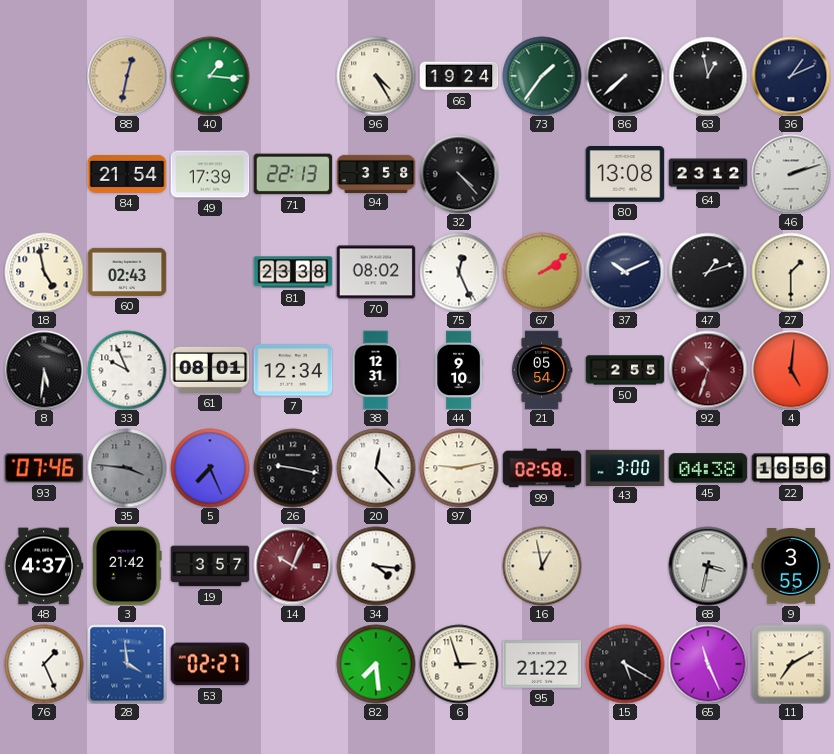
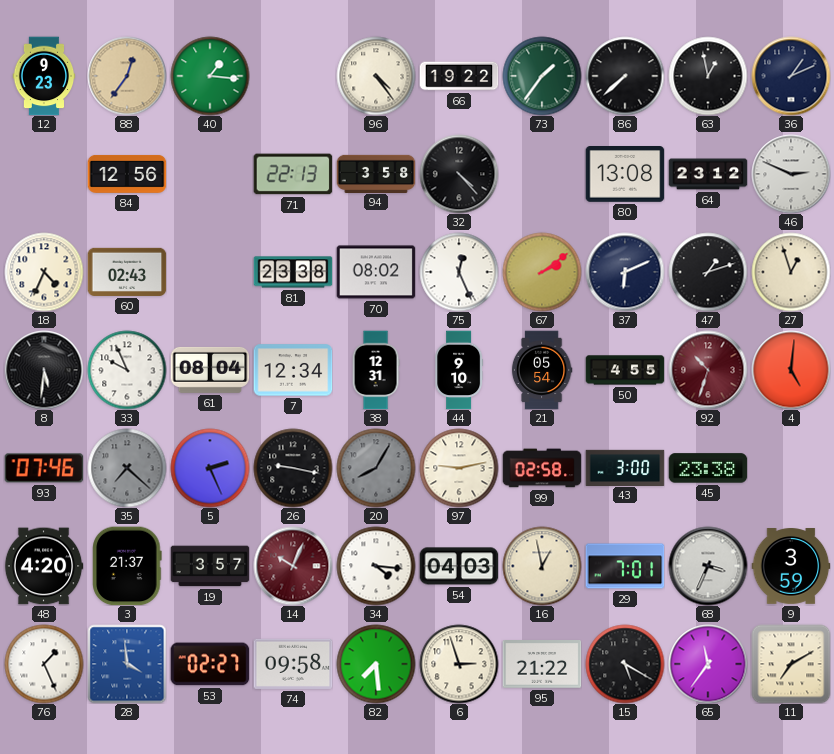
12: none -> 9:23
88: 12:32 -> 12:36
96: 4:25 -> 4:24
66: 19:24 -> 19:22
84: 21:54 -> 12:56
49: 17:39 -> none
46: 2:12 -> 2:49
18: 4:58 -> 4:34
37: 10:11 -> 6:11
27: 1:30 -> 12:57
61: 08:01 -> 08:04
50: 2:55 -> 4:55
35: 3:46 -> 7:22
5: 7:26 -> 2:26
20: 12:23 -> 8:05
20 dial: white -> grey
45: 04:38 -> 23:38
22: 16:56 -> none
48: 4:37 -> 4:20
3: 21:42 -> 21:37
54: none -> 04:03
29: none -> 7:01
68: 3:32 -> 3:34
9: 3:55 -> 3:59
74: none -> 09:58
65: 11:26 -> 11:36
